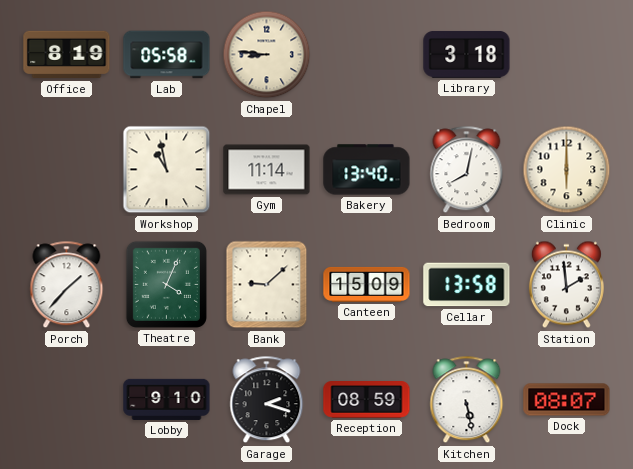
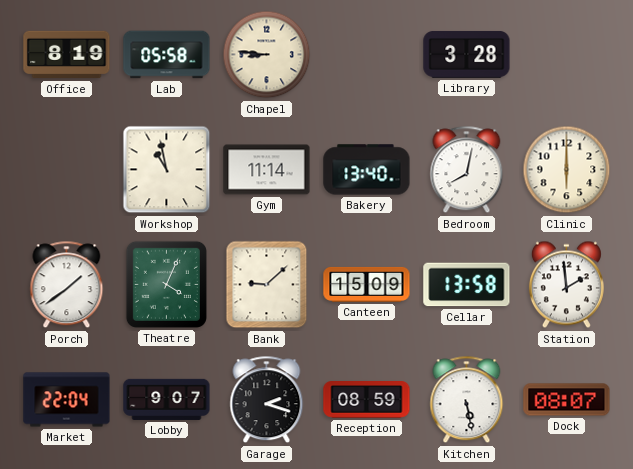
Library: 3:18 -> 3:28
Porch: 1:37 -> 1:39
Market: none -> 22:04
Lobby: 9:10 -> 9:07
